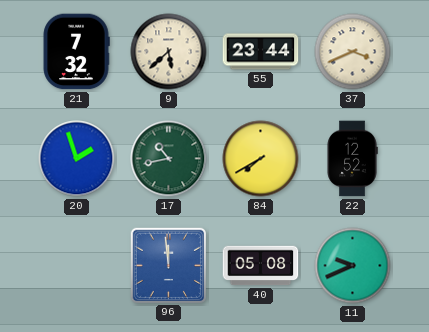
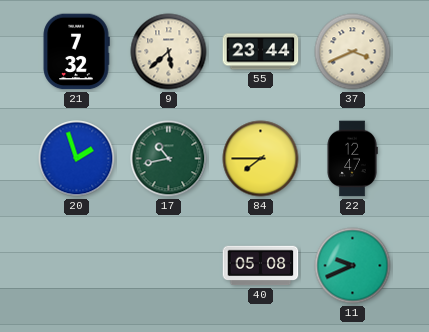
84: 7:40 -> 7:45
22: 12:52 -> 12:47
96: 11:59 -> none
